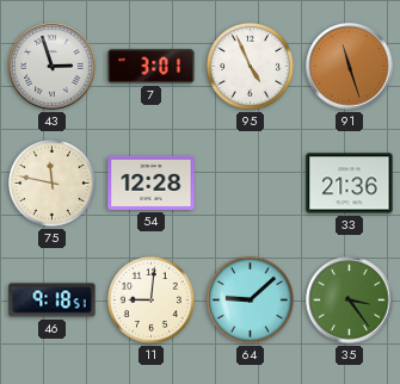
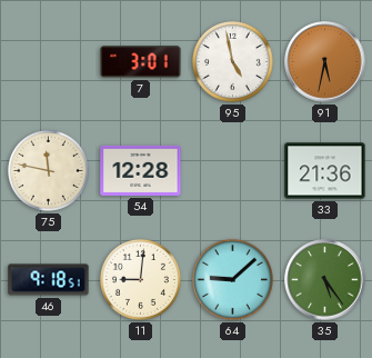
43: 2:57 -> none
95: 4:56 -> 4:58
91: 11:27 -> 5:32
35: 3:24 -> 5:24
